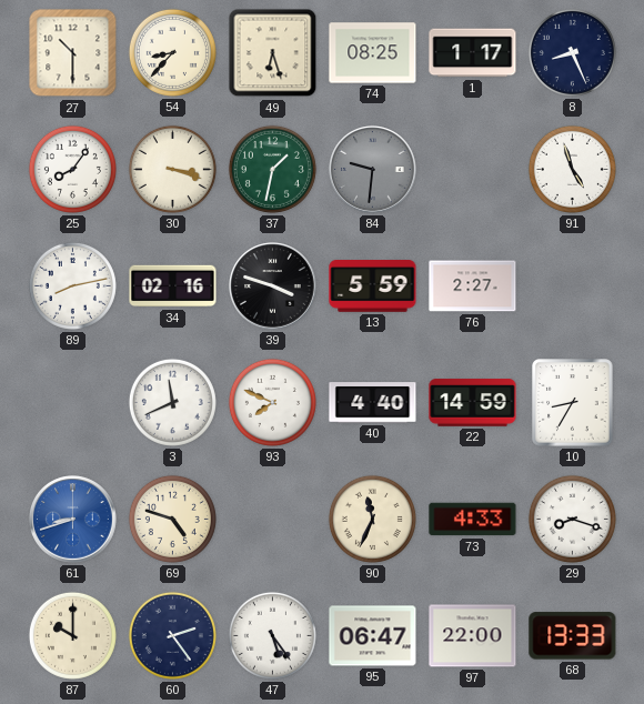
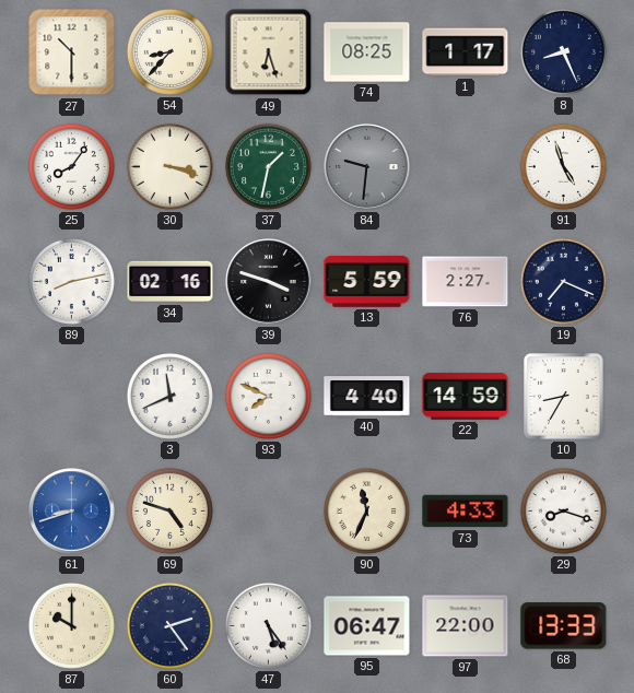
19: none -> 7:19
